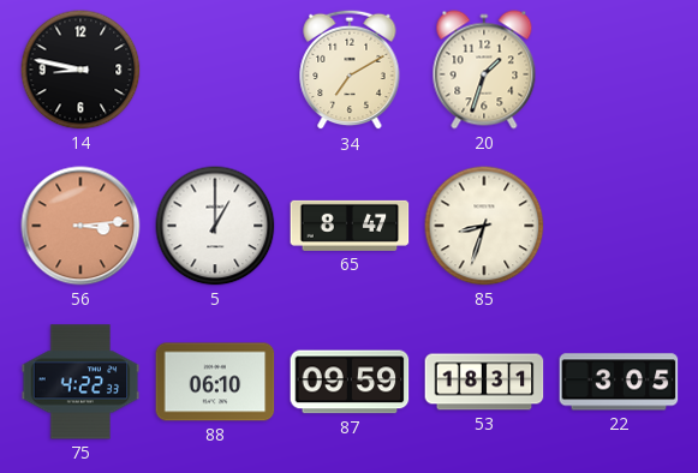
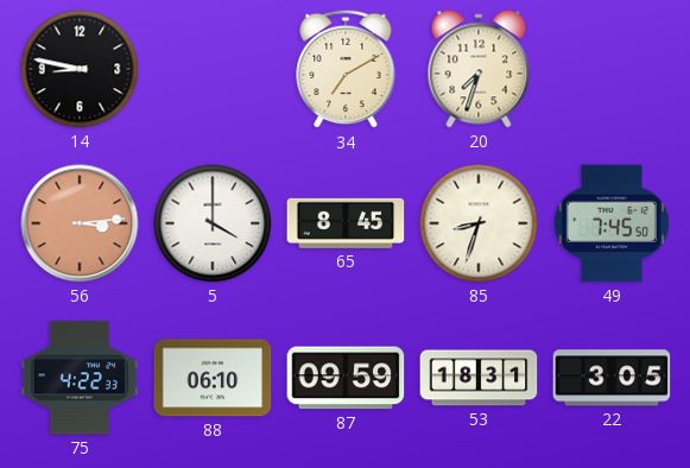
20: 1:33 -> 7:33
5: 1:00 -> 4:00
65: 8:47 -> 8:45
49: none -> 7:45
